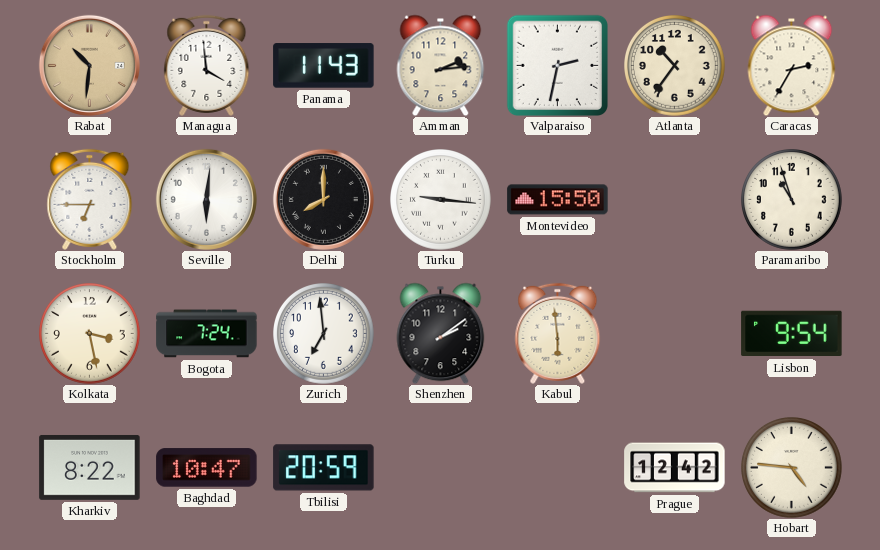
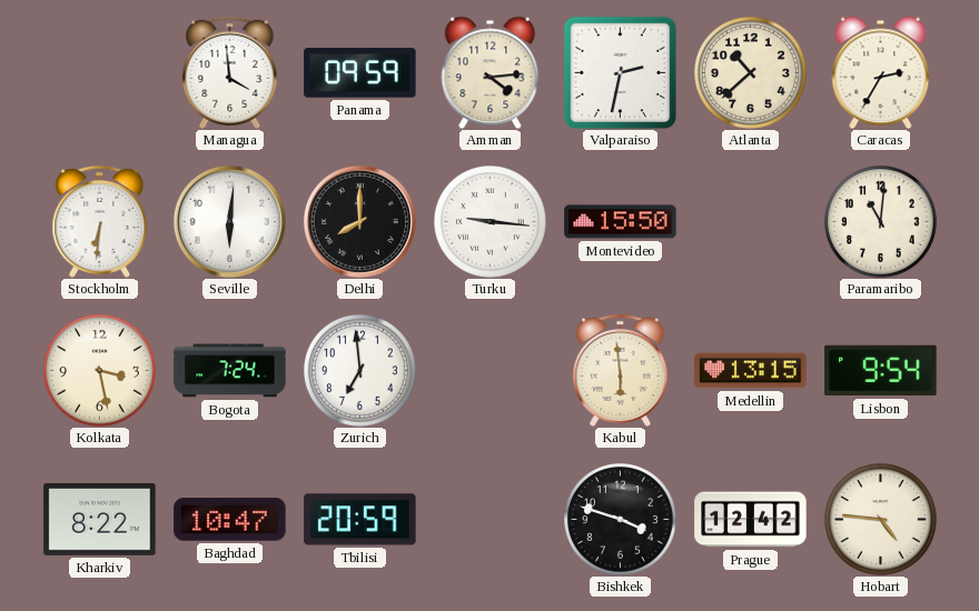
Rabat: 10:31 -> none
Panama: 11:43 -> 09:59
Amman: 2:14 -> 4:14
Atlanta: 10:36 -> 10:38
Stockholm: 6:45 -> 6:31
Paramaribo: 10:57 -> 11:01
Shenzhen: 2:09 -> none
Medellin: none -> 13:15
Bishkek: none -> 3:48
